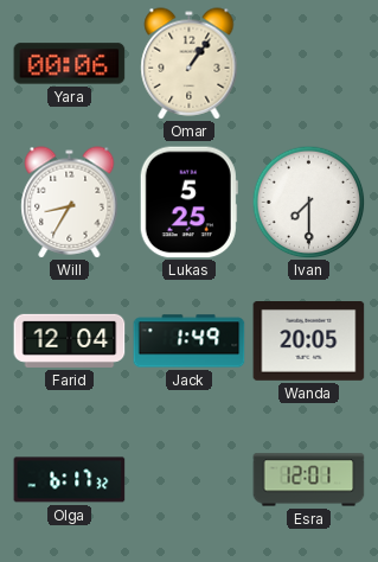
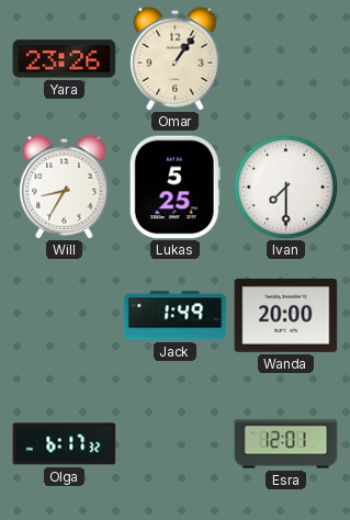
Yara: 00:06 -> 23:26
Farid: 12:04 -> none
Wanda: 20:05 -> 20:00
